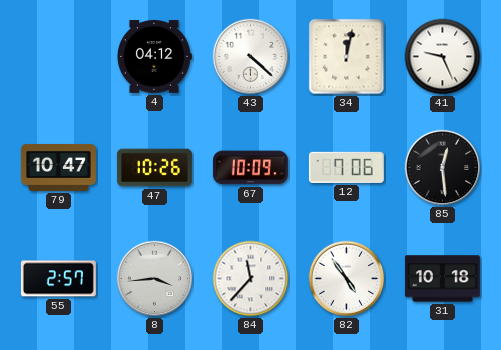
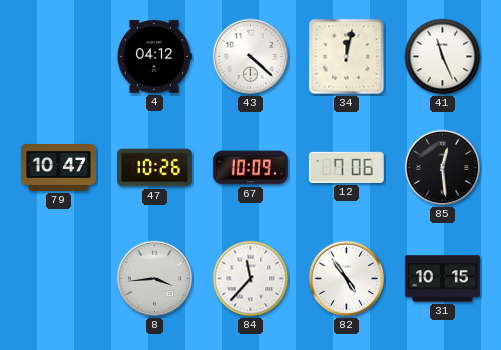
41: 9:26 -> 11:26
55: 2:57 -> none
31: 10:18 -> 10:15
